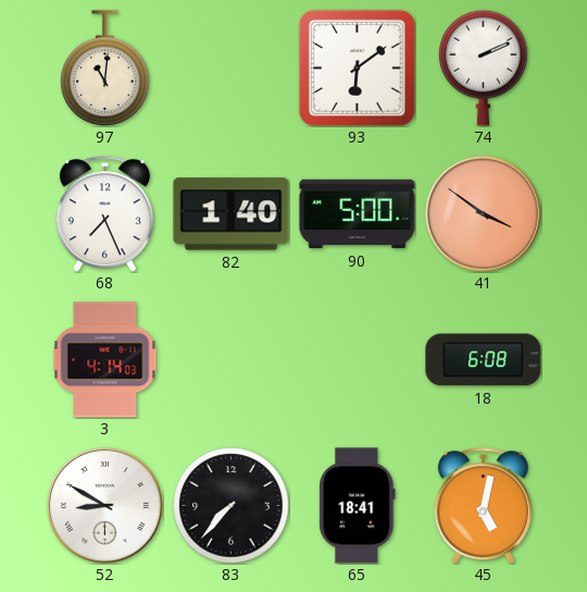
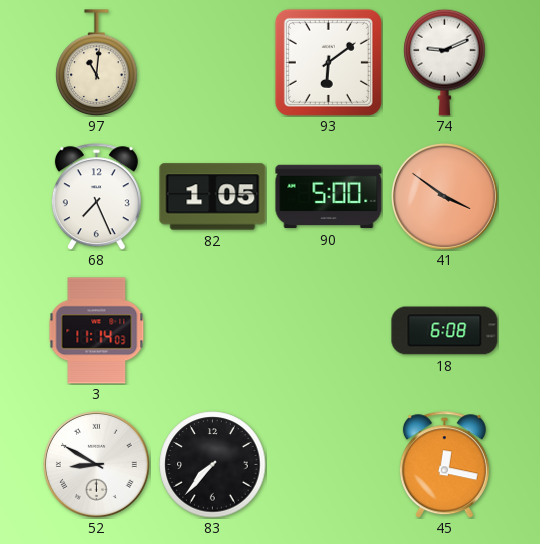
74: 2:11 -> 9:11
82: 1:40 -> 1:05
3: 4:14 -> 11:14
65: 18:41 -> none
45: 5:02 -> 12:17
